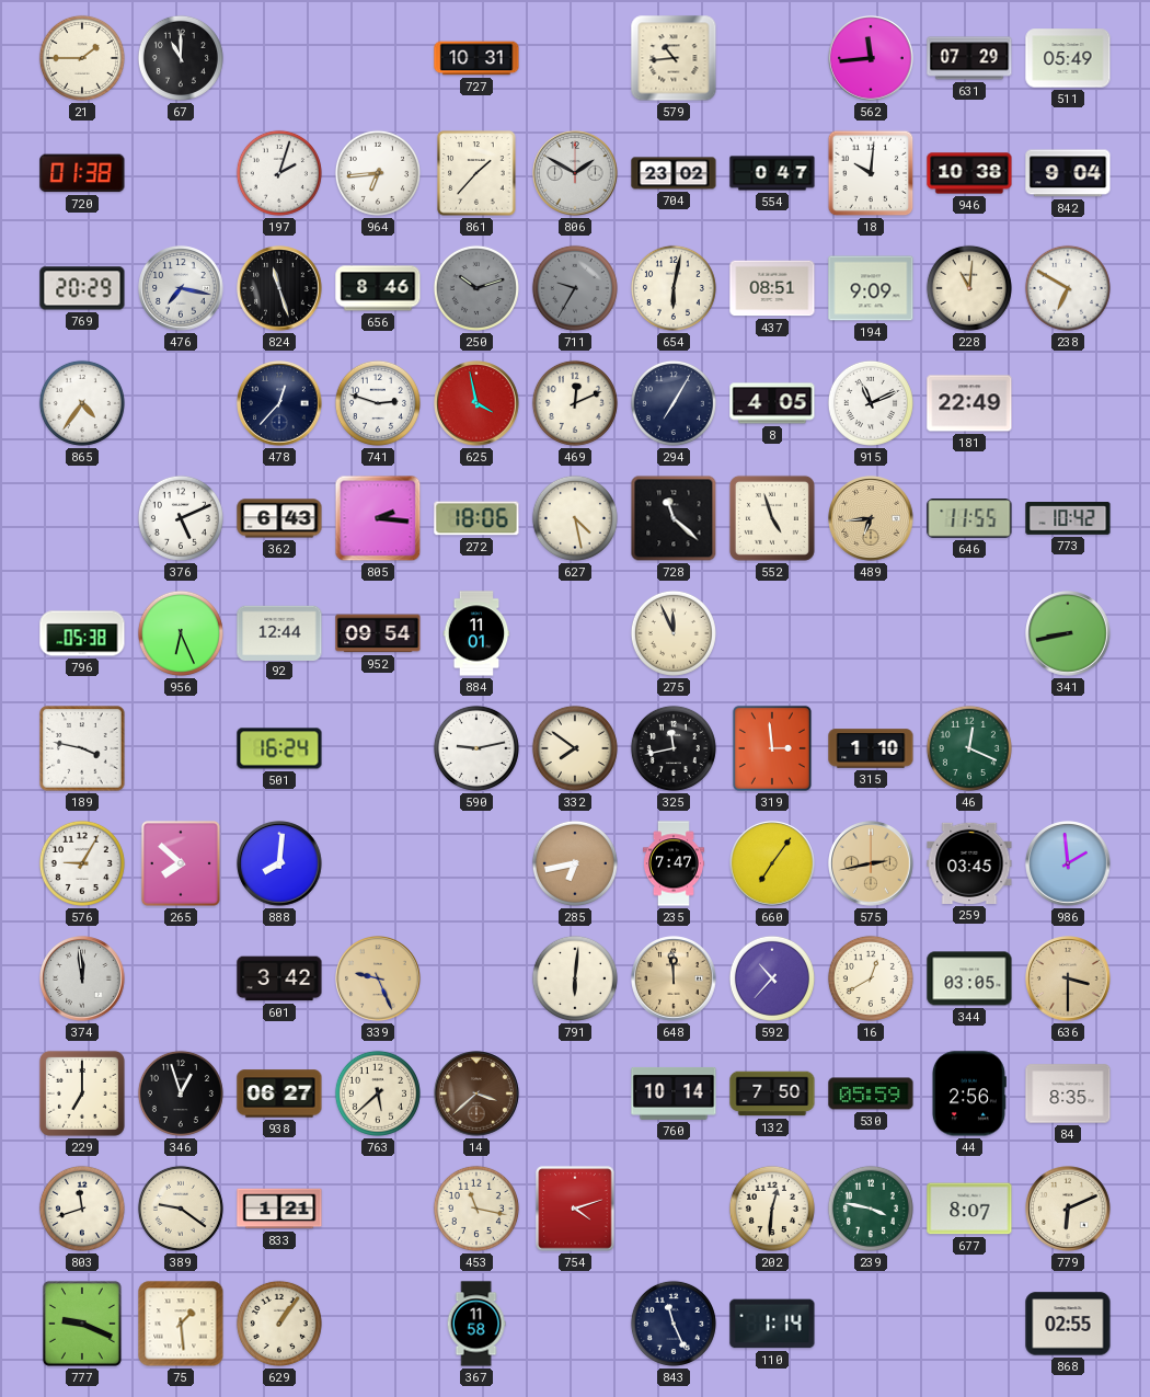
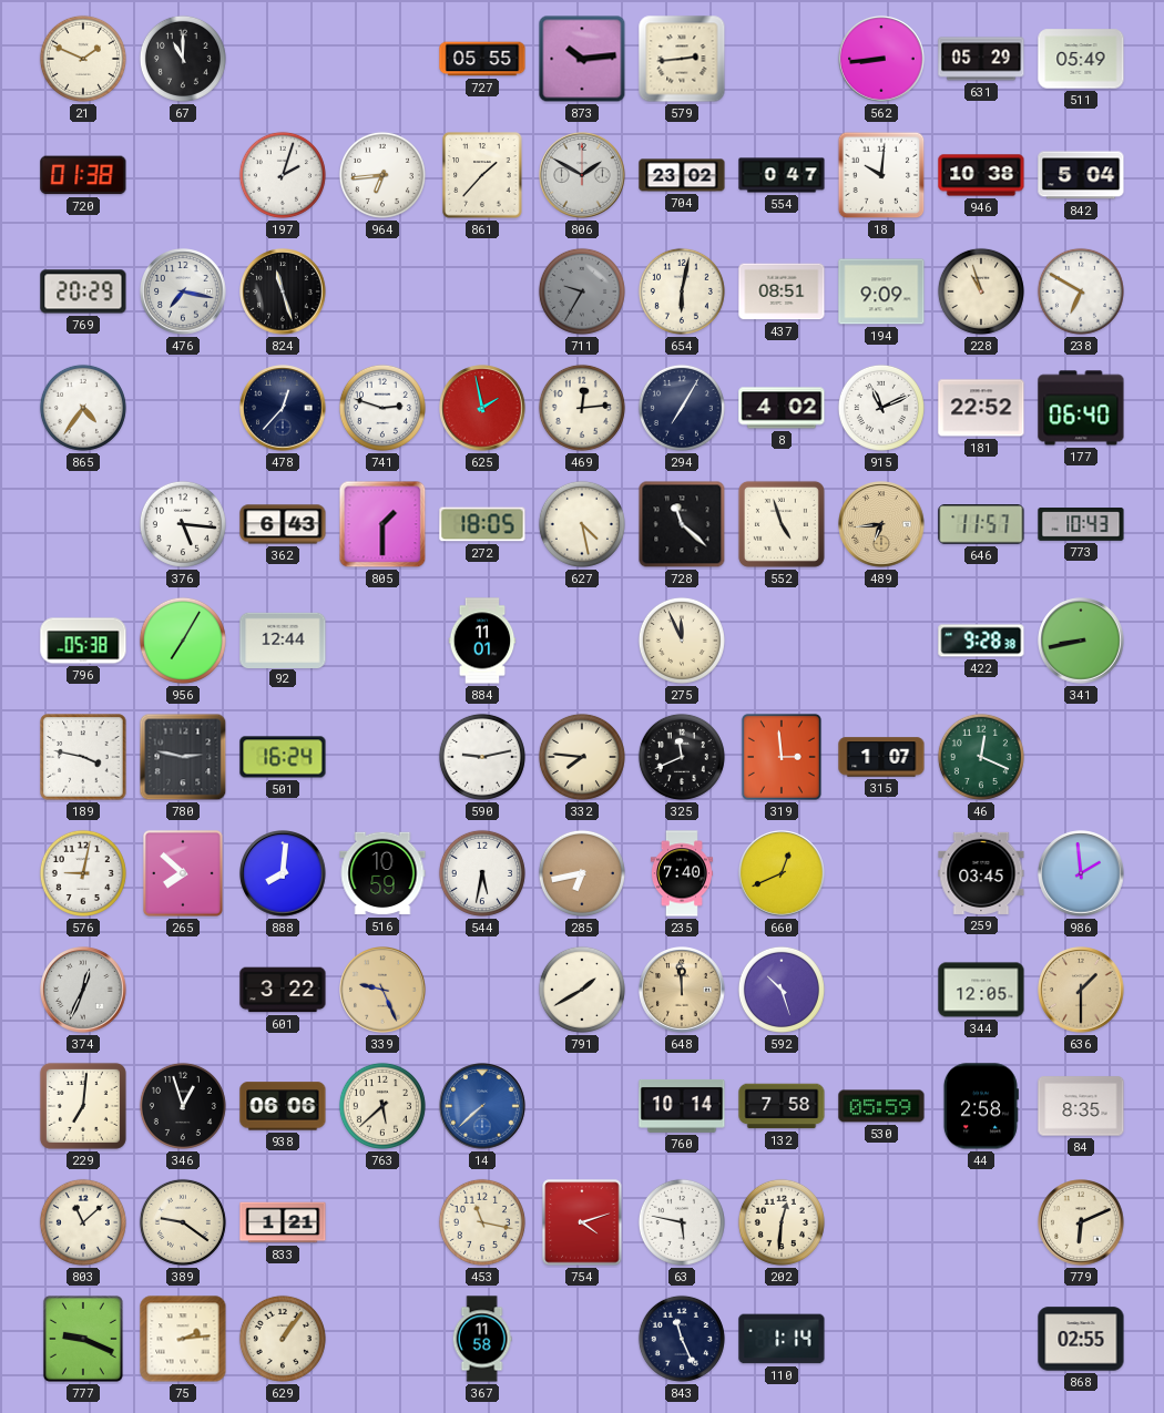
21: 1:45 -> 1:49
727: 10:31 -> 05:55
873: none -> 10:14
579: 10:44 -> 2:44
562: 11:44 -> 8:44
631: 07:29 -> 05:29
842: 9:04 -> 5:04
656: 8:46 -> none
250: 10:12 -> none
228: 11:01 -> 10:57
625: 3:58 -> 1:58
469: 12:11 -> 12:14
8: 4:05 -> 4:02
181: 22:49 -> 22:52
177: none -> 06:40
376: 5:11 -> 5:16
805: 2:16 -> 1:30
272: 18:06 -> 18:05
646: 11:55 -> 11:57
773: 10:42 -> 10:43
956: 6:26 -> 7:05
952: 09:54 -> none
422: none -> 9:28
780: none -> 2:47
332: 7:51 -> 7:46
325: 11:43 -> 11:41
315: 1:10 -> 1:07
576: 9:05 -> 9:02
516: none -> 10:59
544: none -> 5:32
235: 7:47 -> 7:40
660: 7:06 -> 12:41
575: 2:43 -> none
374: 11:59 -> 12:34
601: 3:42 -> 3:22
791: 6:01 -> 1:40
592: 10:37 -> 10:27
16: 12:40 -> none
344: 03:05 -> 12:05
636: 3:30 -> 1:30
229: 7:00 -> 7:01
938: 06:27 -> 06:06
14: 3:38 -> 7:38
14 dial: brown -> blue
132: 7:50 -> 7:58
44: 2:56 -> 2:58
803: 11:42 -> 11:08
63: none -> 5:47
239: 3:47 -> none
677: 8:07 -> none
75: 1:29 -> 2:14
